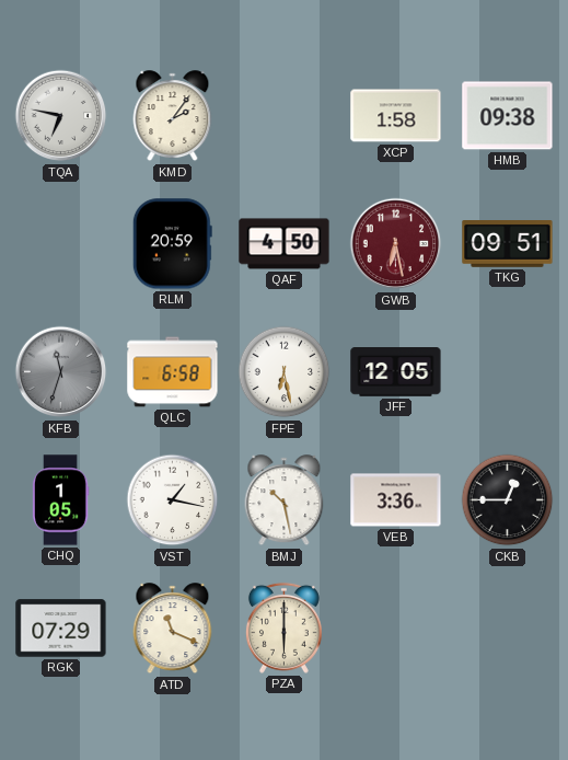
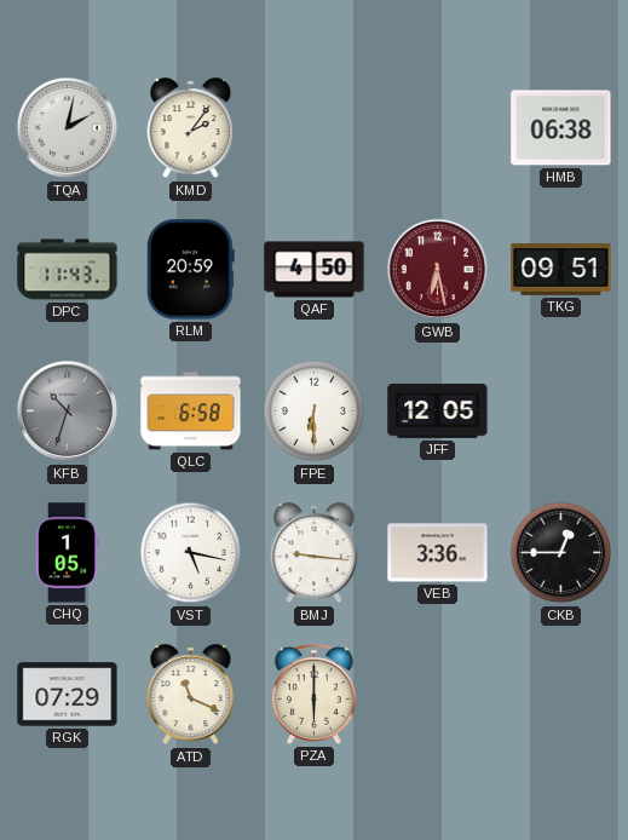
TQA: 6:47 -> 2:02
XCP: 1:58 -> none
HMB: 09:38 -> 06:38
DPC: none -> 11:43
KFB: 11:33 -> 10:33
FPE: 6:28 -> 6:30
VST: 1:17 -> 5:17
BMJ: 10:28 -> 9:16
